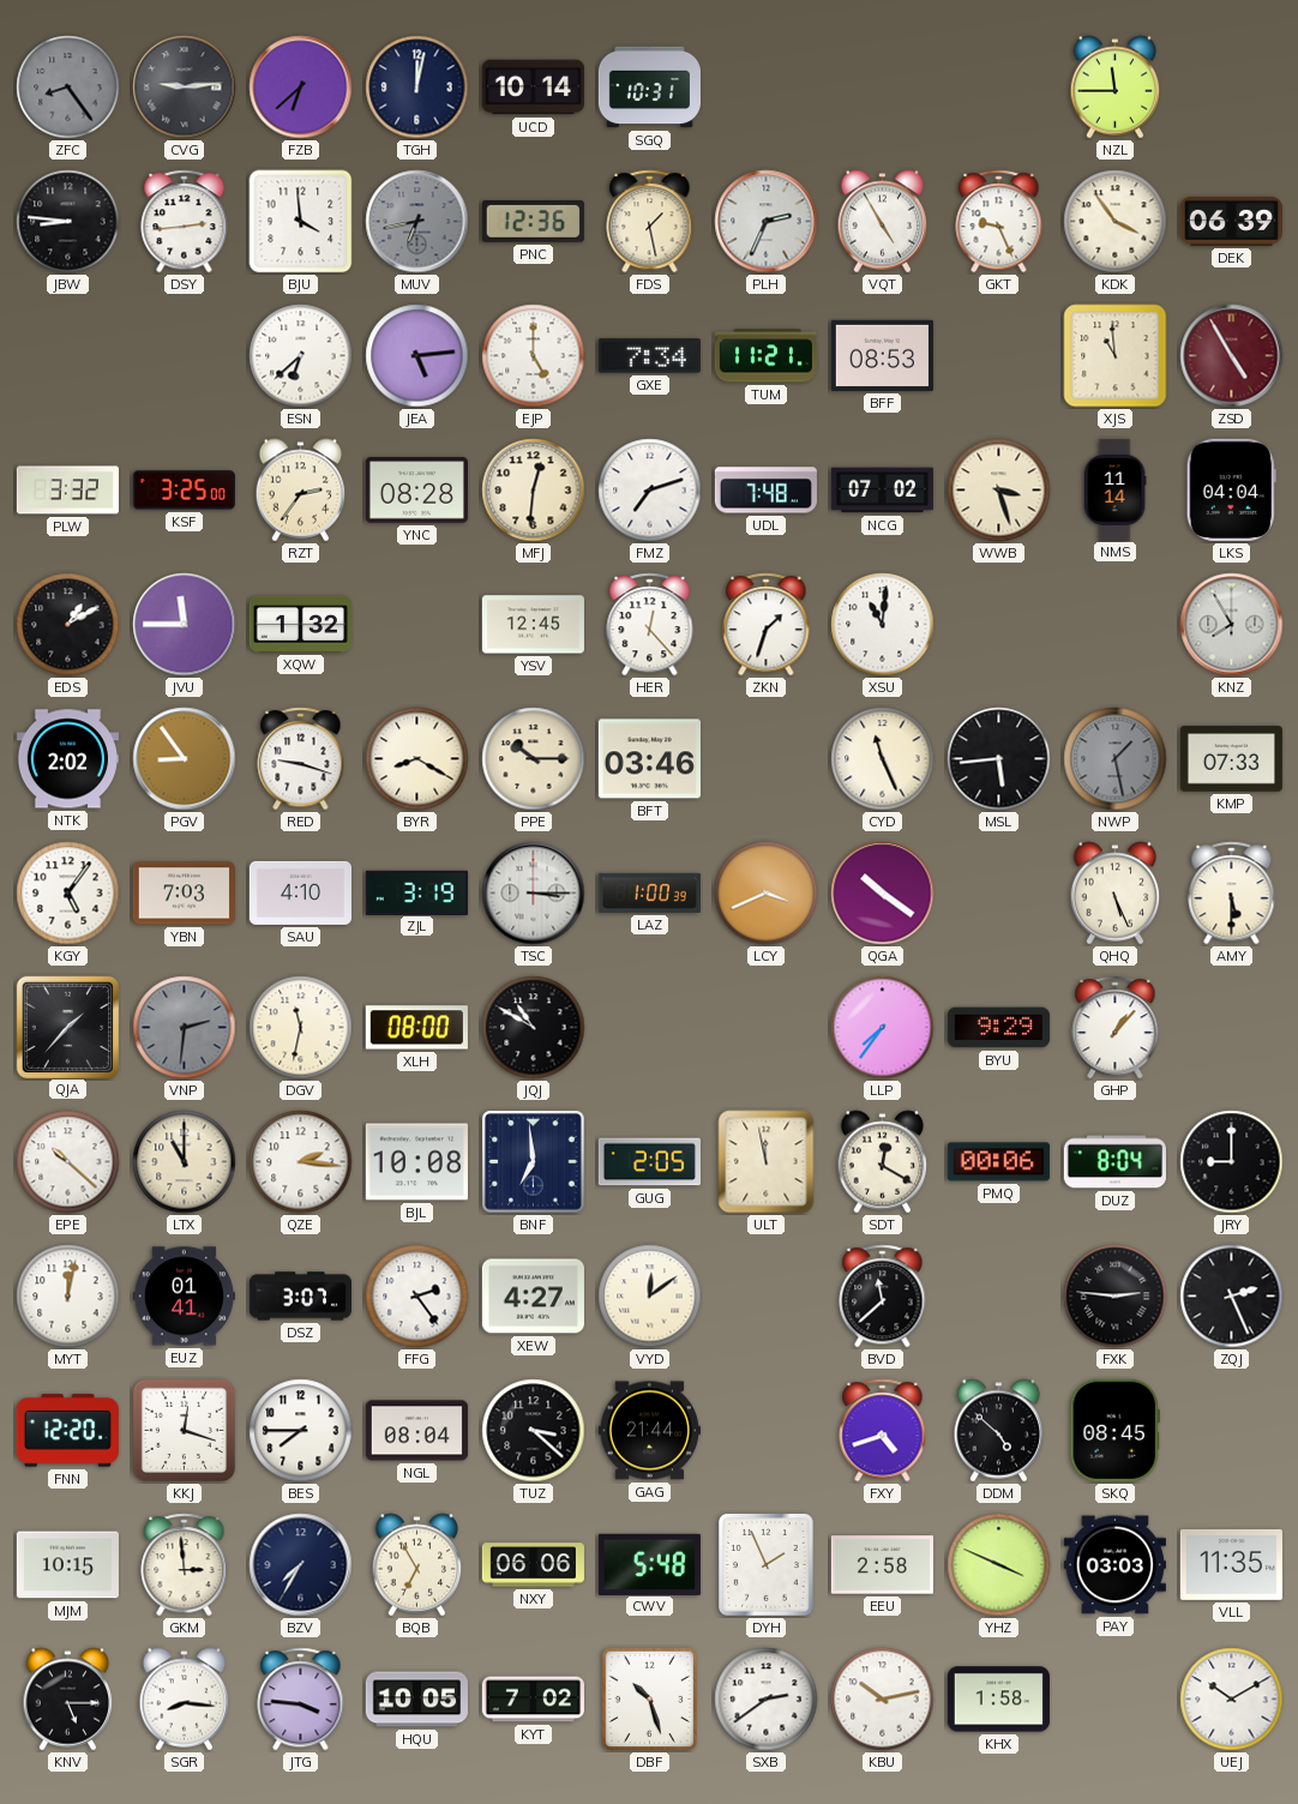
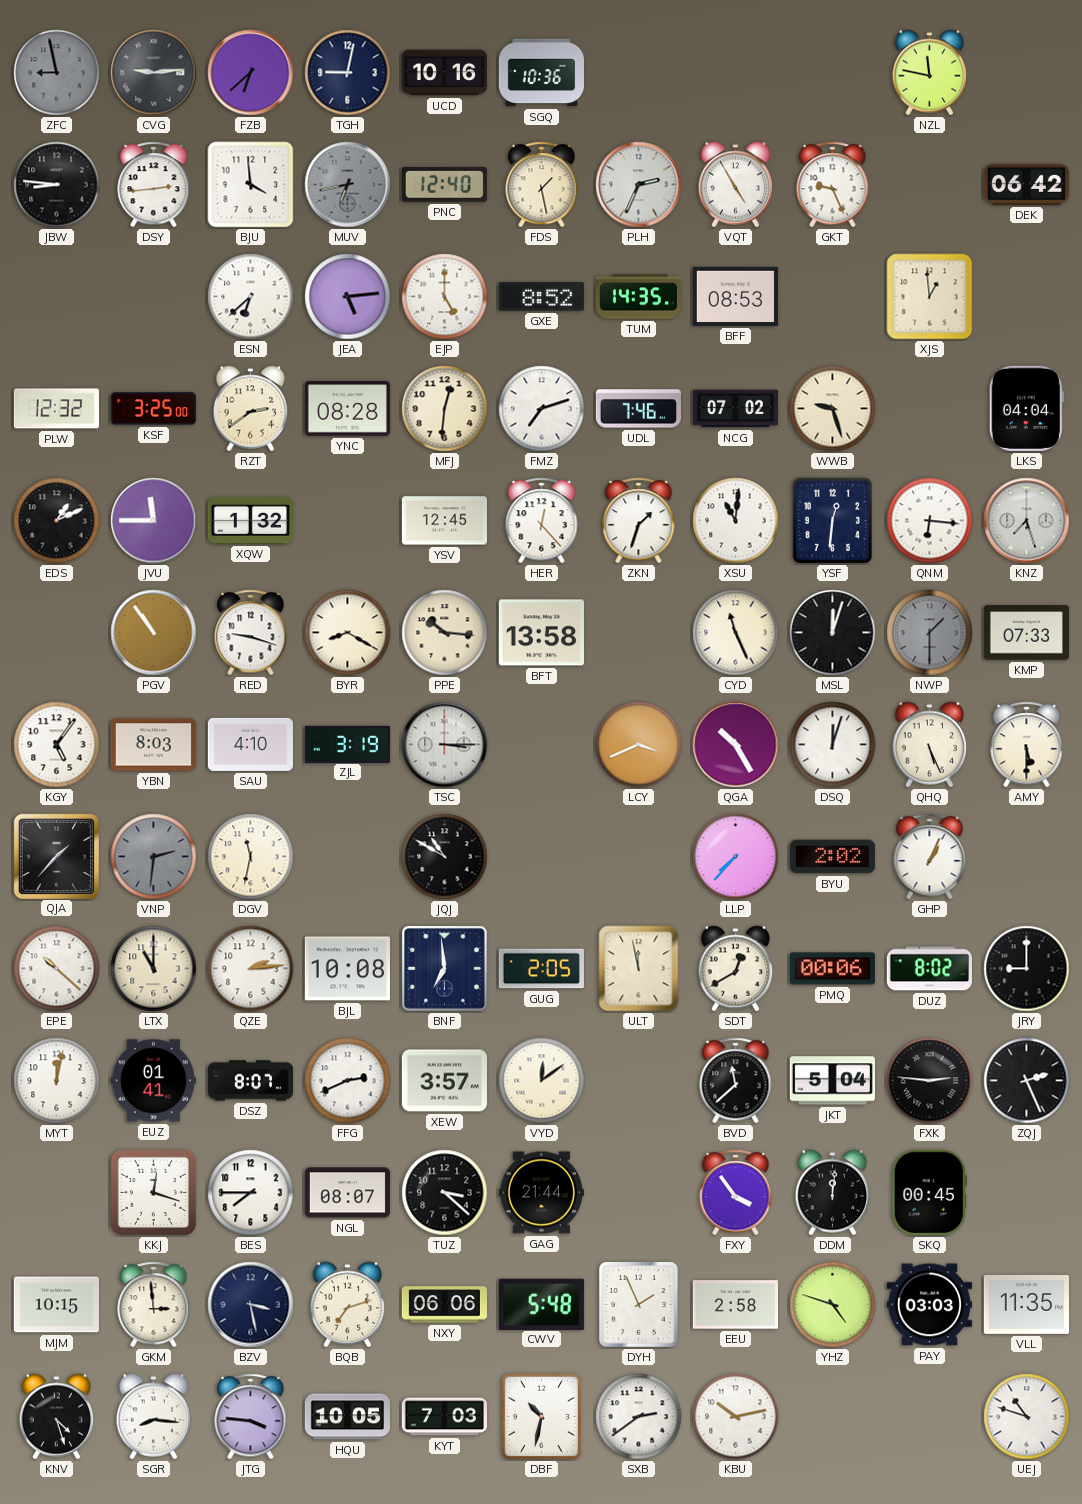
ZFC: 8:24 -> 8:58
TGH: 12:02 -> 9:02
UCD: 10:14 -> 10:16
SGQ: 10:31 -> 10:36
NZL: 11:45 -> 11:47
PNC: 12:36 -> 12:40
KDK: 3:54 -> none
DEK: 06:39 -> 06:42
GXE: 7:34 -> 8:52
TUM: 11:21 -> 14:35
XJS: 10:59 -> 12:59
ZSD: 4:55 -> none
PLW: 3:32 -> 12:32
RZT: 2:36 -> 2:39
UDL: 7:48 -> 7:46
WWB: 3:27 -> 9:27
NMS: 11:14 -> none
EDS: 1:10 -> 1:11
YSF: none -> 12:31
QNM: none -> 6:16
KNZ: 7:55 -> 7:27
NTK: 2:02 -> none
PGV: 8:54 -> 10:54
PPE: 10:15 -> 10:16
BFT: 03:46 -> 13:58
MSL: 5:44 -> 12:03
NWP: 1:28 -> 1:30
YBN: 7:03 -> 8:03
LAZ: 1:00 -> none
QGA: 10:21 -> 10:25
DSQ: none -> 12:03
XLH: 08:00 -> none
LLP: 7:36 -> 7:37
BYU: 9:29 -> 2:02
GHP: 1:07 -> 1:04
QZE: 2:16 -> 2:14
SDT: 12:20 -> 12:40
DUZ: 8:04 -> 8:02
DSZ: 3:07 -> 8:07
FFG: 2:24 -> 2:41
XEW: 4:27 -> 3:57
JKT: none -> 5:04
FNN: 12:20 -> none
NGL: 08:04 -> 08:07
FXY: 4:42 -> 3:54
DDM: 4:52 -> 12:01
SKQ: 08:45 -> 00:45
BZV: 7:35 -> 3:28
BQB: 6:55 -> 7:12
YHZ: 3:49 -> 4:48
KNV: 5:15 -> 4:27
KYT: 7:02 -> 7:03
DBF: 10:27 -> 10:32
KHX: 1:58 -> none
UEJ: 10:10 -> 10:48
